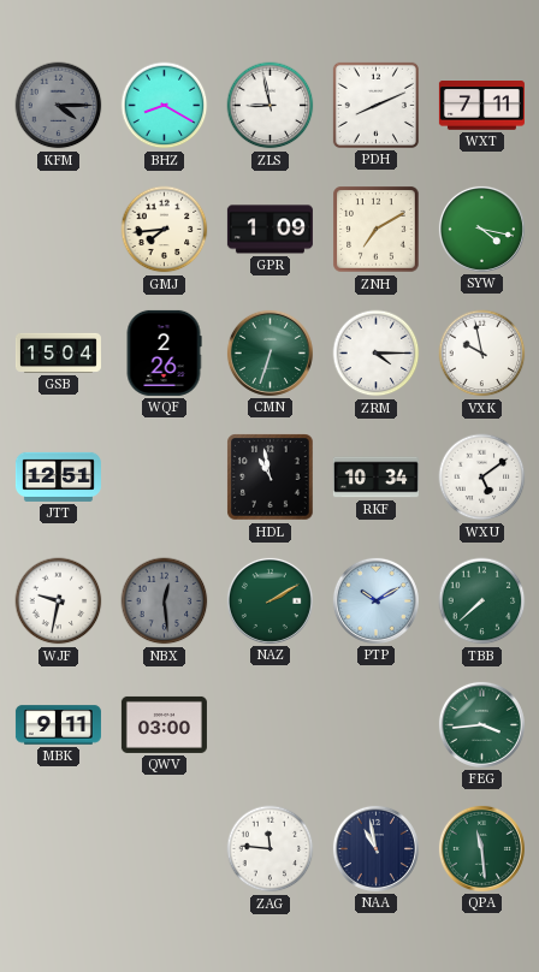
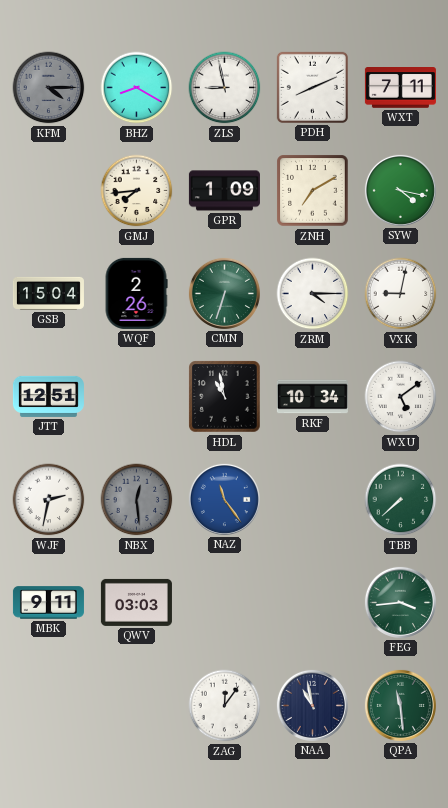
VXK: 9:58 -> 9:02
WJF: 9:32 -> 2:32
NAZ: 2:10 -> 11:24
NAZ dial: green -> blue
PTP: 10:10 -> none
QWV: 03:00 -> 03:03
ZAG: 11:46 -> 12:06
